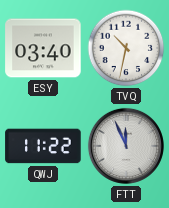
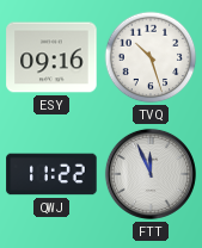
ESY: 03:40 -> 09:16
TVQ: 10:32 -> 10:27
